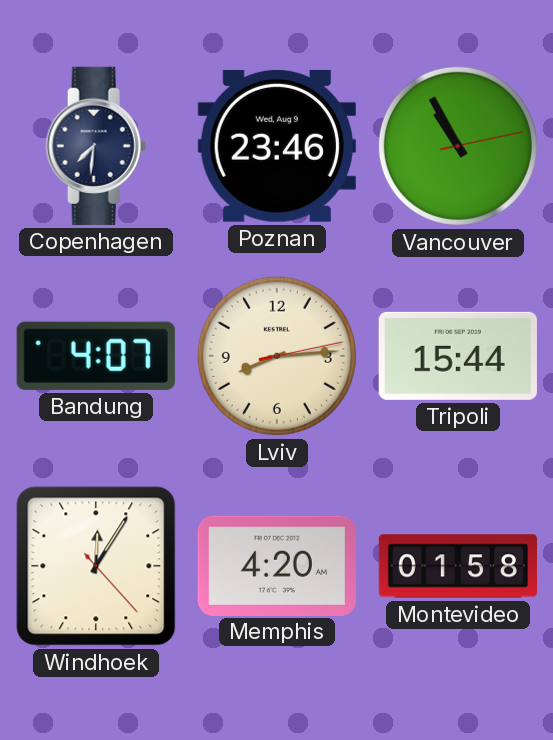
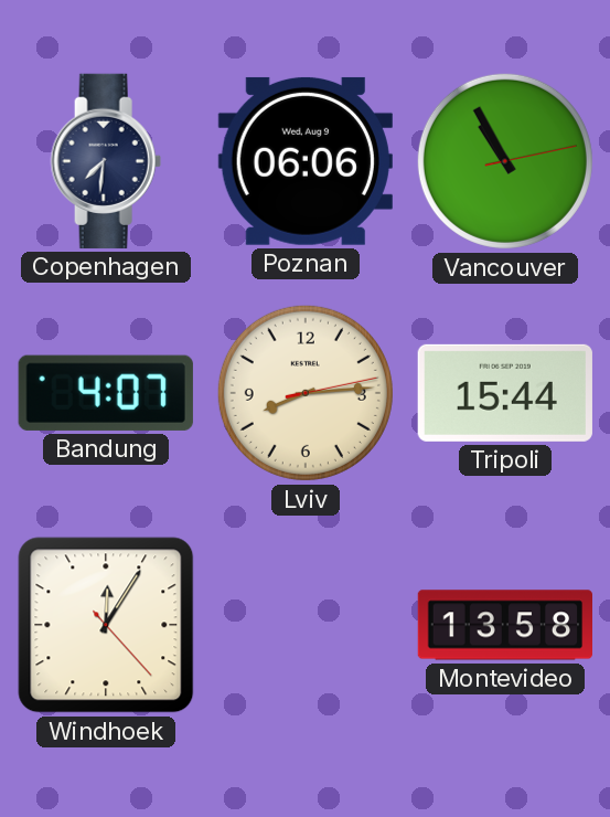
Poznan: 23:46 -> 06:06
Memphis: 4:20 -> none
Montevideo: 01:58 -> 13:58
